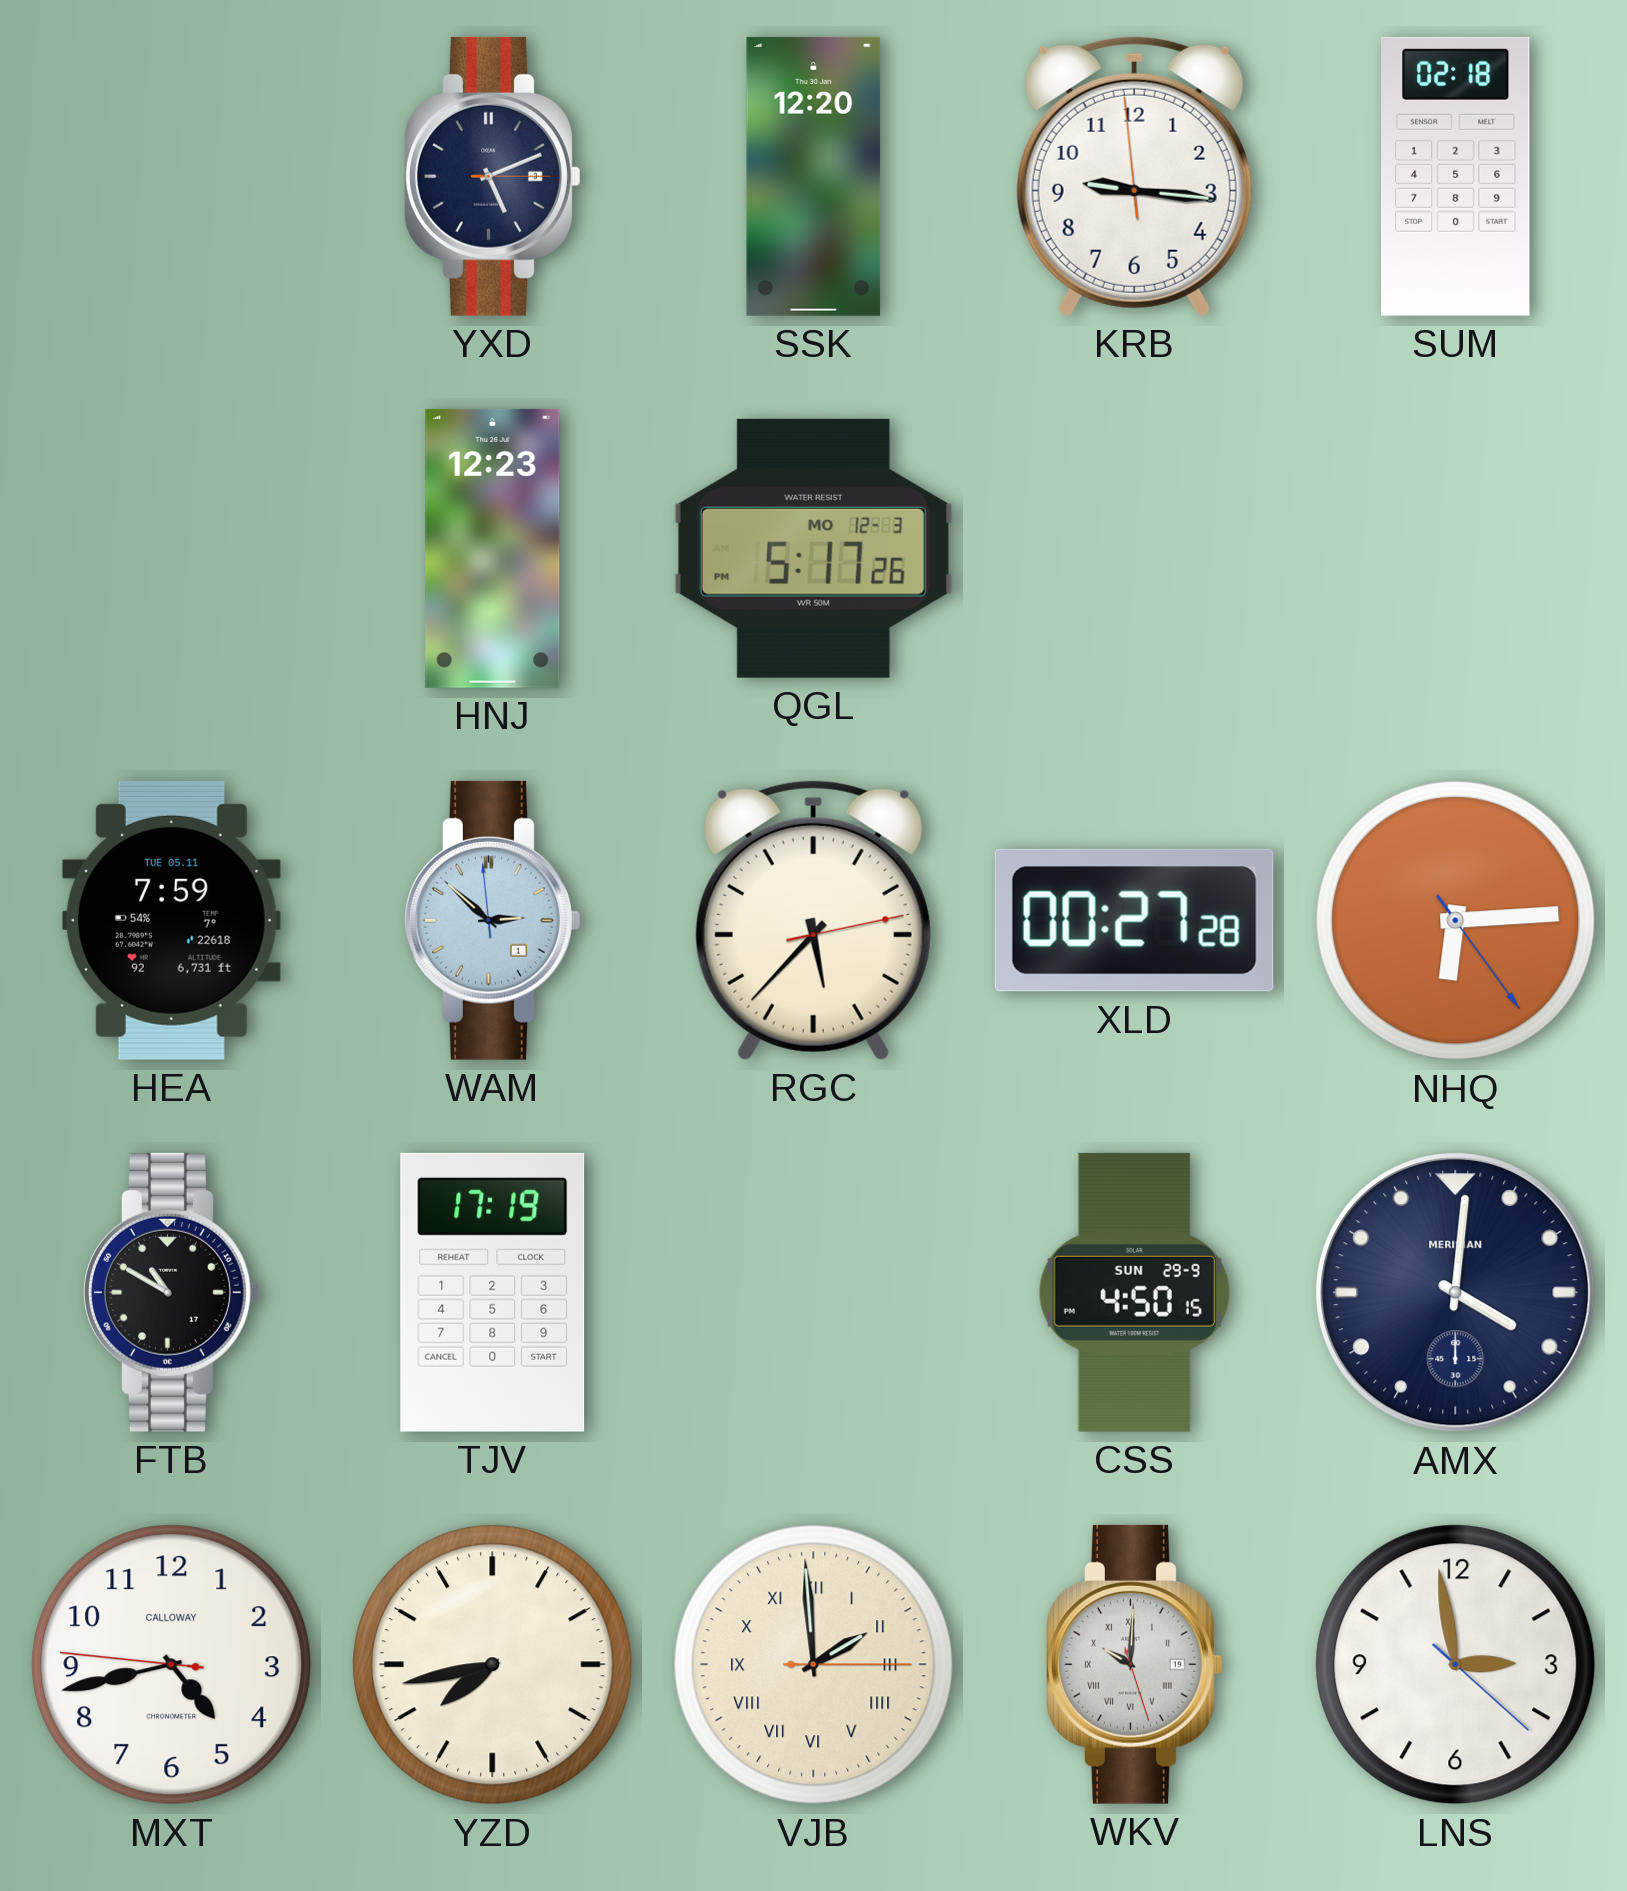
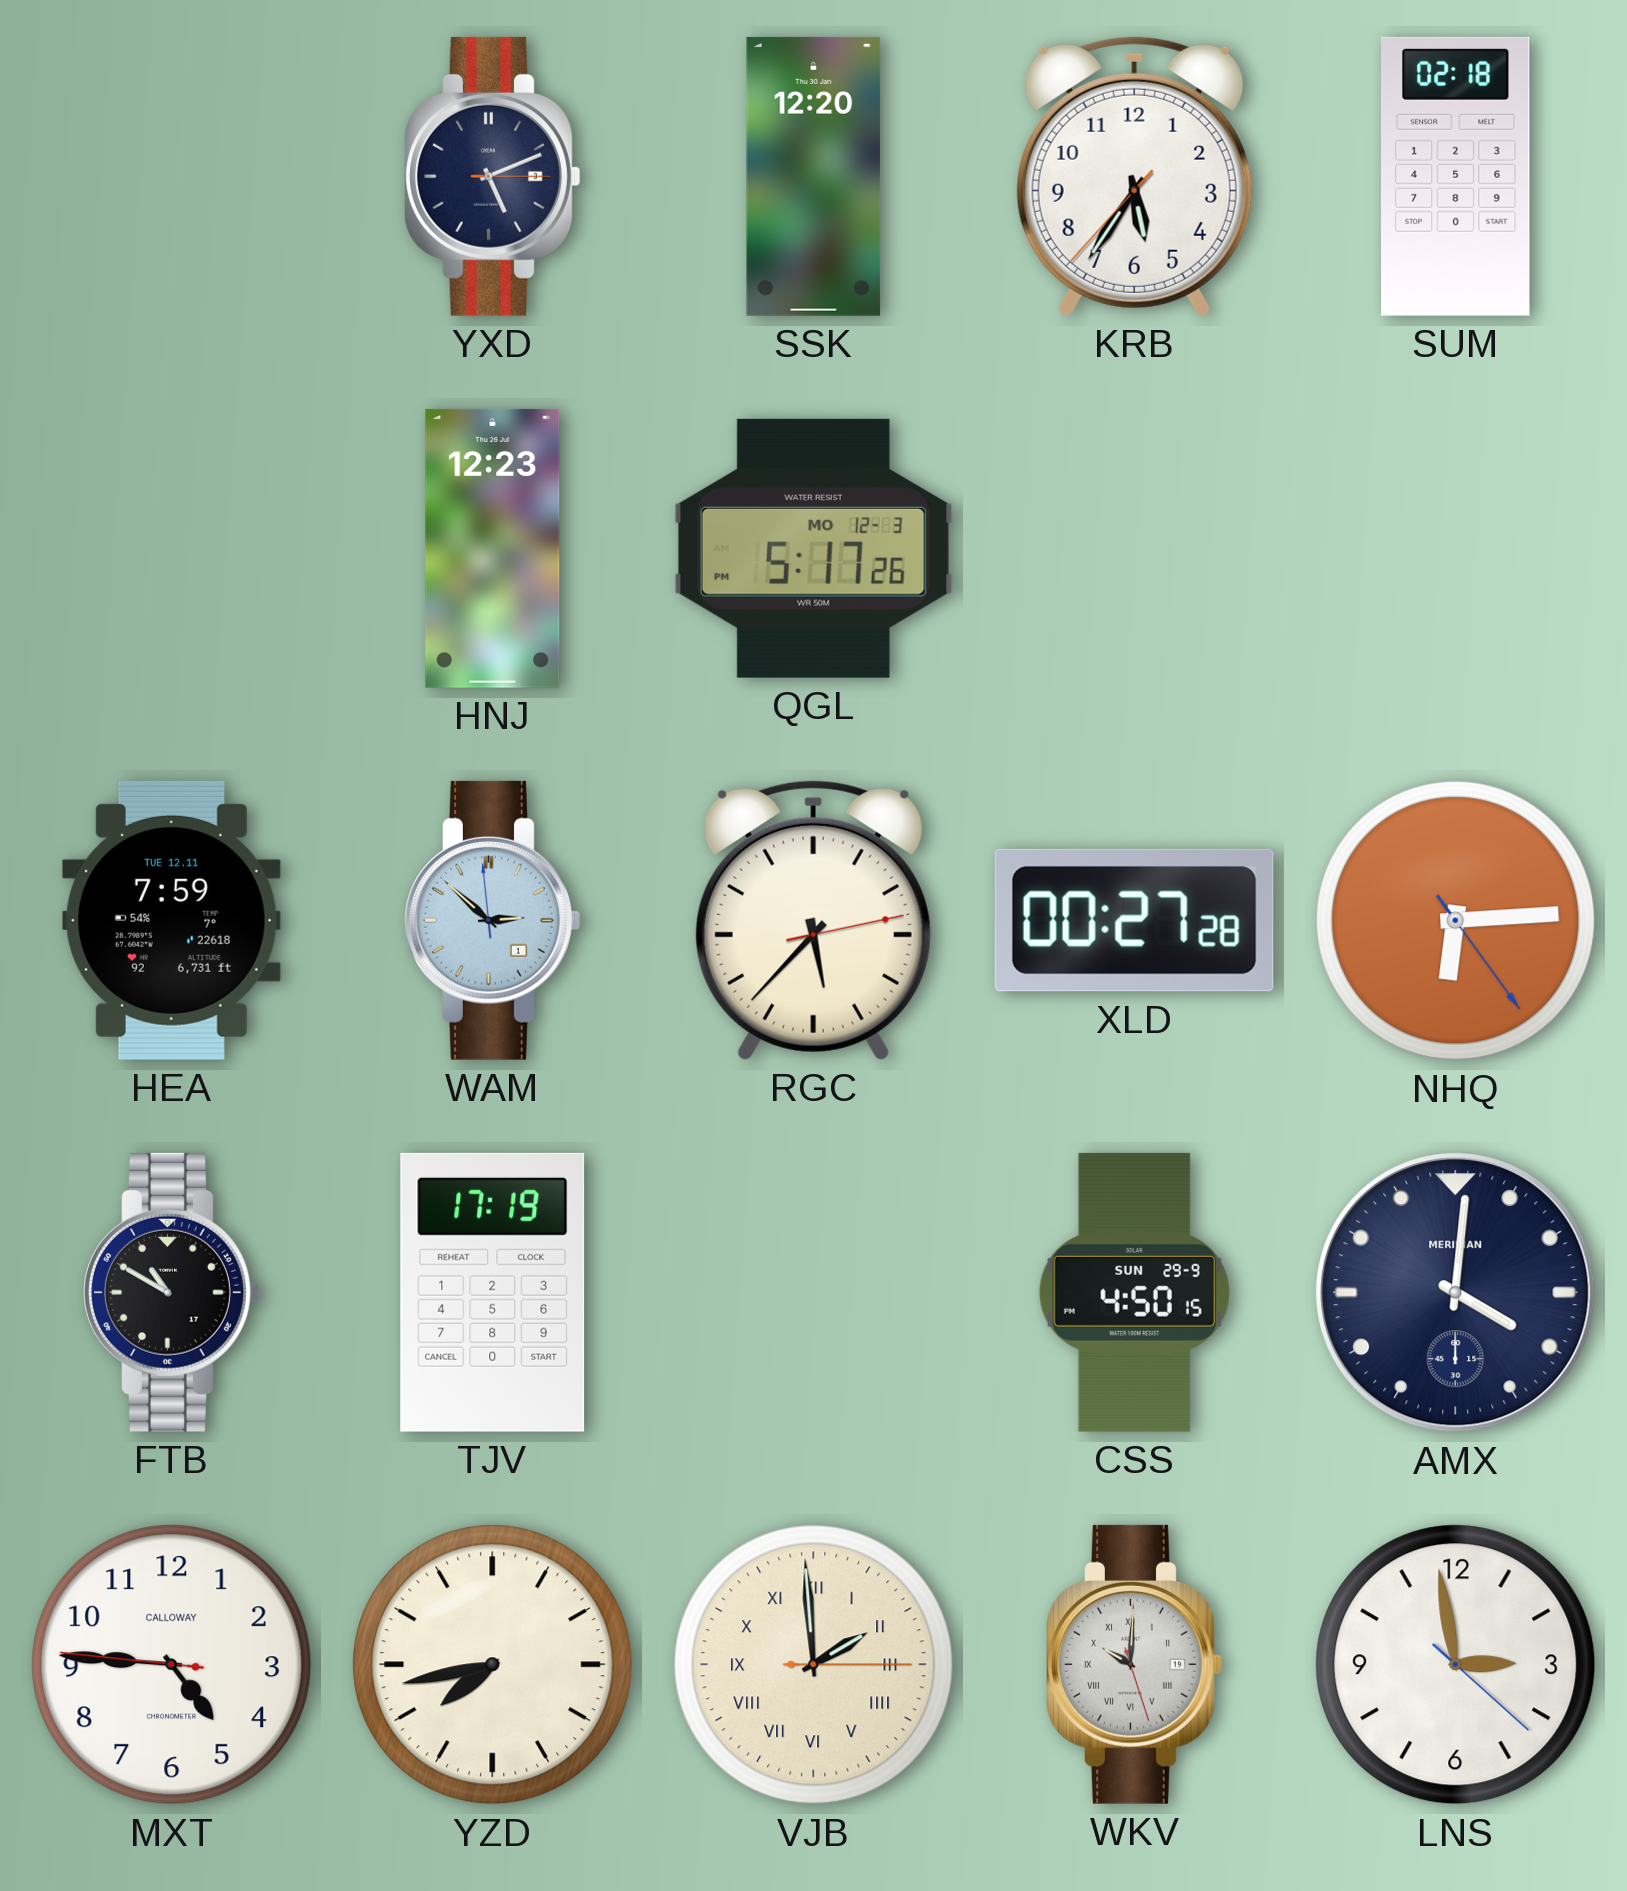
KRB: 9:15 -> 5:35
HEA date: TUE 05.11 -> TUE 12.11
MXT: 4:42 -> 4:45
